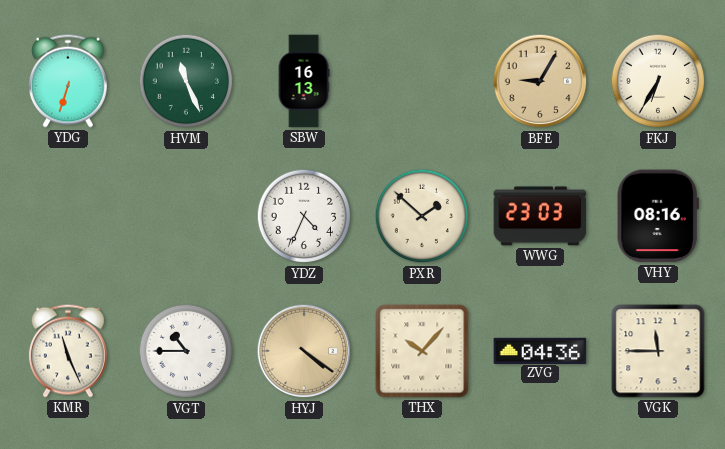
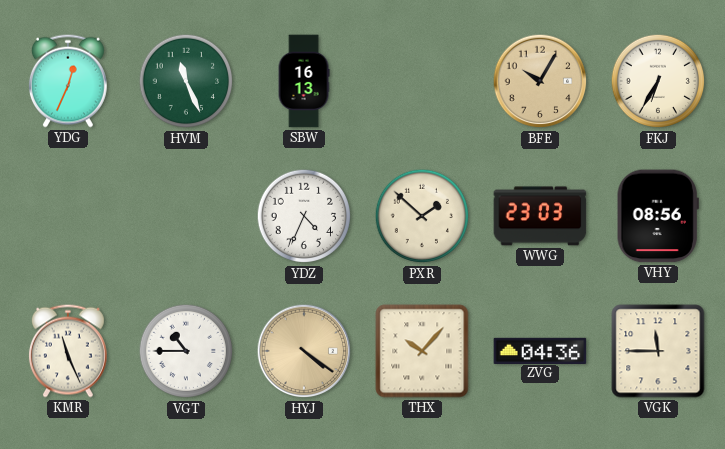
YDG: 6:33 -> 12:34
BFE: 9:05 -> 10:05
VHY: 08:16 -> 08:56
